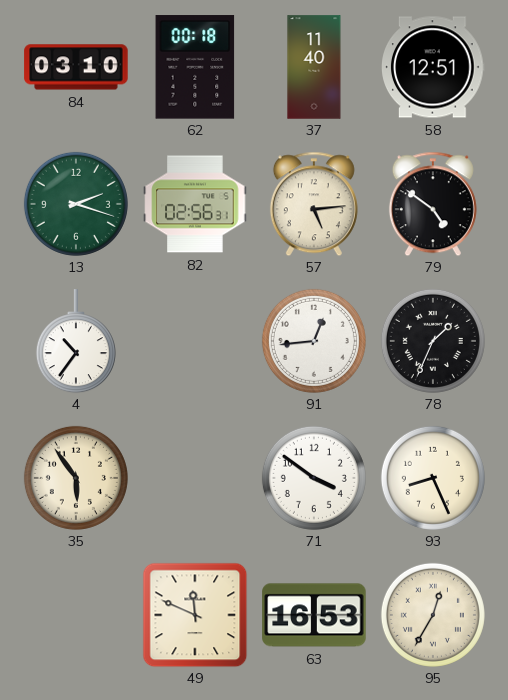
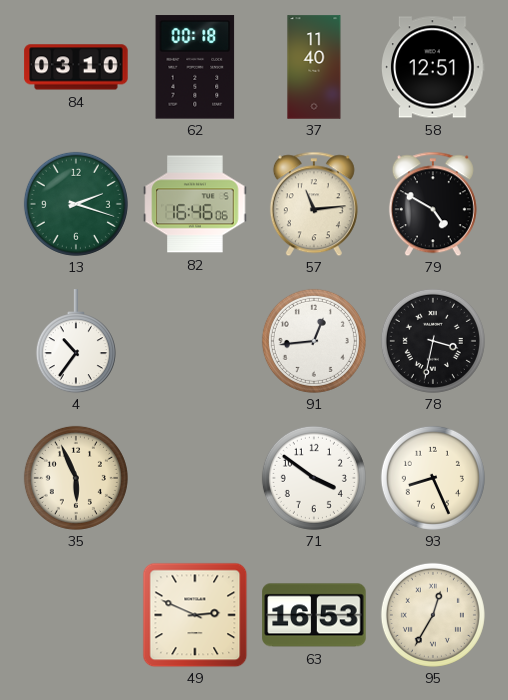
82: 02:56 -> 16:46
57: 5:14 -> 11:14
79: 4:51 -> 4:50
78: 1:34 -> 3:32
35: 5:54 -> 5:56
49: 11:49 -> 2:49
